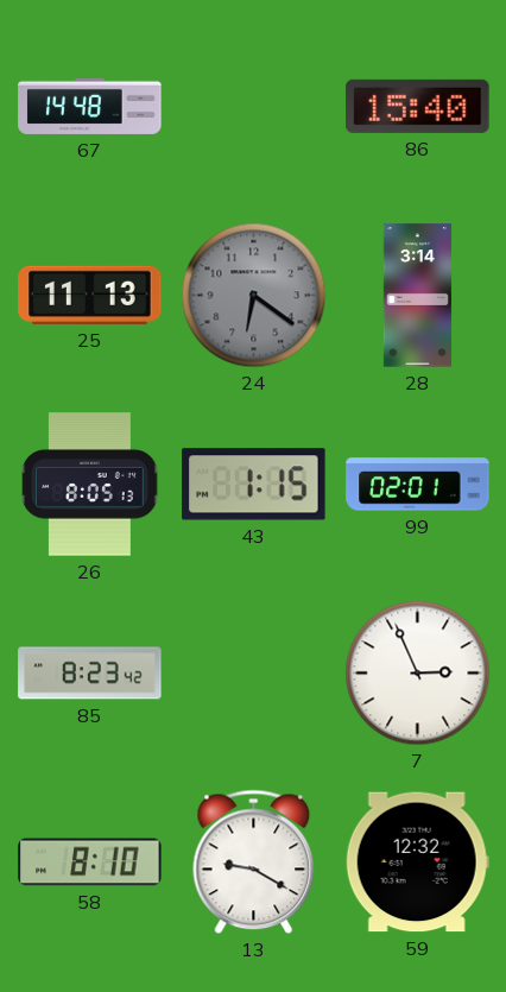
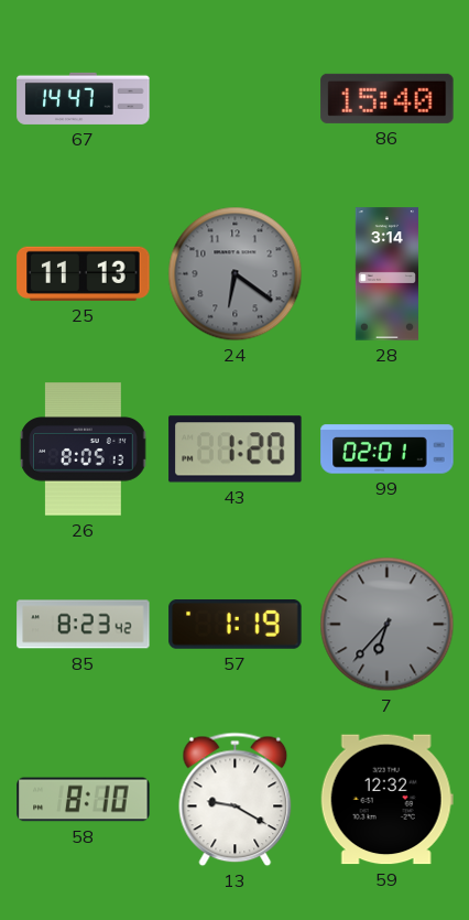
67: 14:48 -> 14:47
43: 1:15 -> 1:20
57: none -> 1:19
7: 2:56 -> 6:37
7 dial: white -> grey
